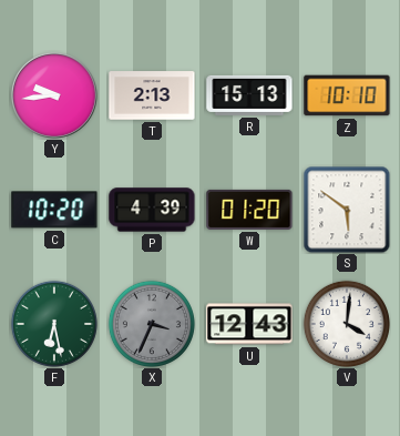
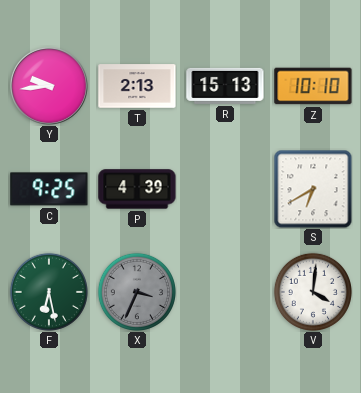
C: 10:20 -> 9:25
W: 01:20 -> none
S: 5:51 -> 6:40
U: 12:43 -> none
